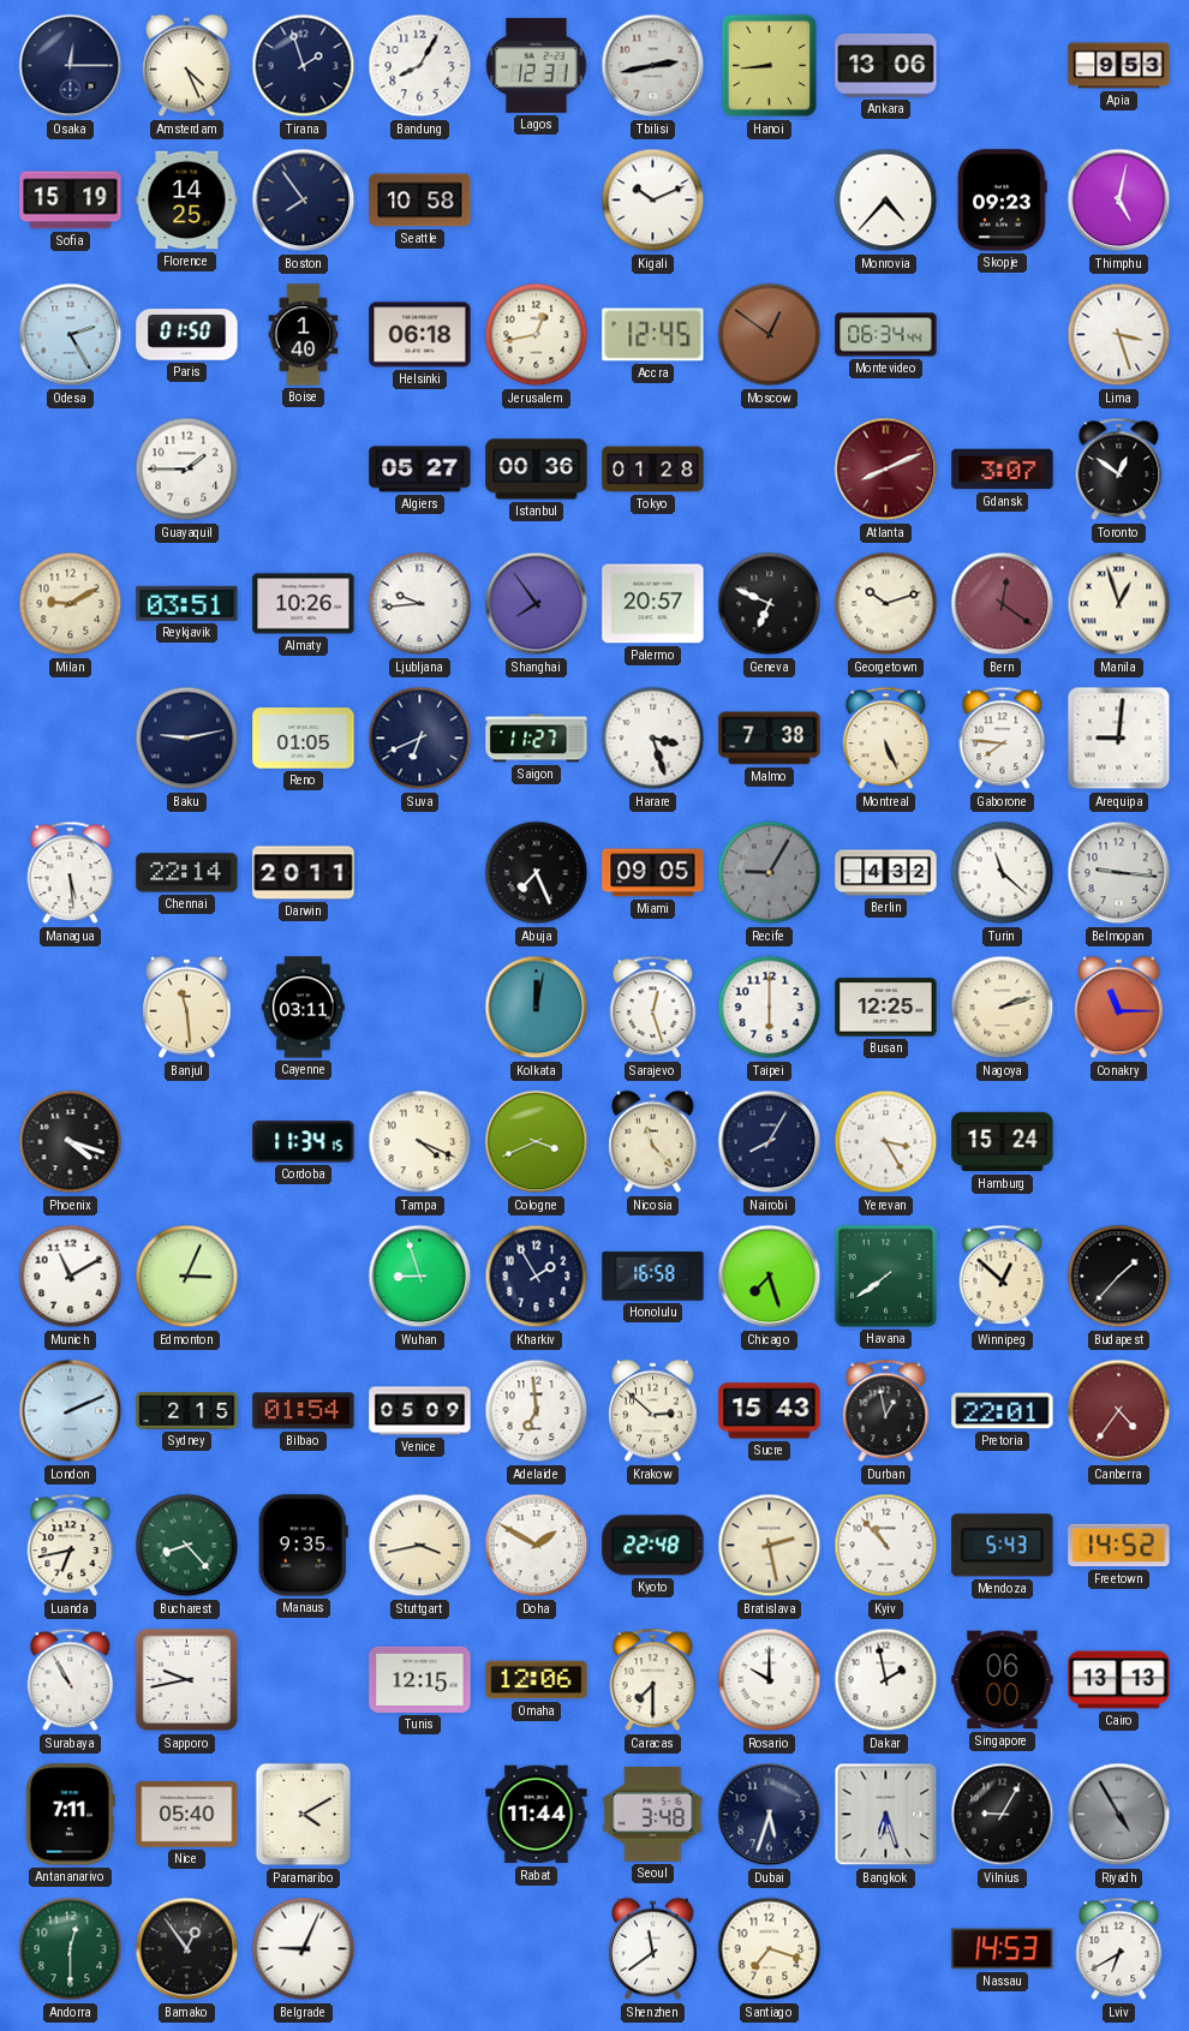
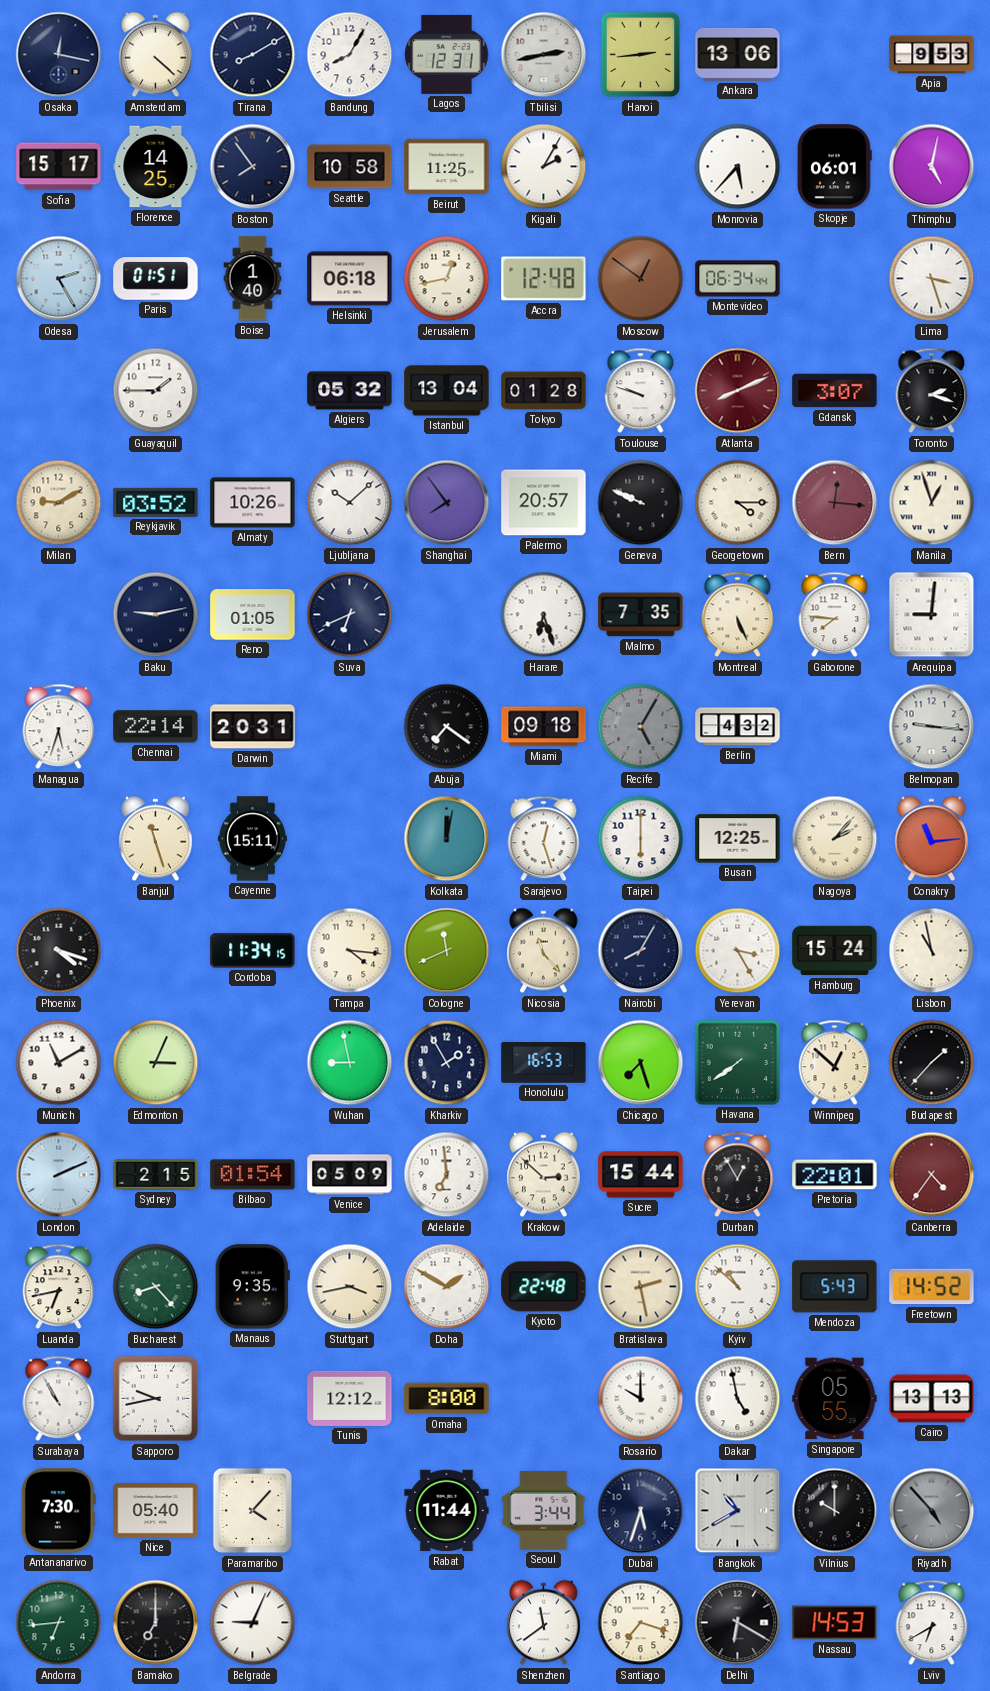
Osaka: 12:15 -> 12:17
Amsterdam: 4:26 -> 4:22
Tirana: 1:57 -> 8:10
Hanoi: 8:44 -> 2:44
Sofia: 15:19 -> 15:17
Beirut: none -> 11:25
Kigali: 10:11 -> 2:05
Monrovia: 4:37 -> 5:37
Skopje: 09:23 -> 06:01
Paris: 01:50 -> 01:51
Accra: 12:45 -> 12:48
Algiers: 05:27 -> 05:32
Istanbul: 00:36 -> 13:04
Toulouse: none -> 9:48
Toronto: 12:51 -> 2:18
Reykjavik: 03:51 -> 03:52
Ljubljana: 9:44 -> 10:08
Geneva: 6:49 -> 9:49
Georgetown: 10:12 -> 4:15
Bern: 12:21 -> 12:16
Saigon: 11:27 -> none
Harare: 3:27 -> 6:27
Malmo: 7:38 -> 7:35
Managua: 5:29 -> 5:33
Darwin: 20:11 -> 20:31
Abuja: 7:26 -> 7:21
Miami: 09:05 -> 09:18
Recife: 9:05 -> 5:05
Turin: 11:22 -> none
Banjul: 11:29 -> 11:27
Cayenne: 03:11 -> 15:11
Nagoya: 2:12 -> 2:07
Conakry: 11:15 -> 11:14
Tampa: 4:19 -> 4:16
Cologne: 3:41 -> 11:41
Lisbon: none -> 10:58
Wuhan: 8:57 -> 8:58
Honolulu: 16:58 -> 16:53
Sucre: 15:43 -> 15:44
Durban: 12:58 -> 12:55
Kyiv: 10:53 -> 10:52
Tunis: 12:15 -> 12:12
Omaha: 12:06 -> 8:00
Caracas: 7:30 -> none
Dakar: 1:58 -> 4:58
Singapore: 06:00 -> 05:55
Antananarivo: 7:11 -> 7:30
Paramaribo: 4:10 -> 4:07
Seoul: 3:48 -> 3:44
Bangkok: 6:27 -> 10:40
Vilnius: 9:05 -> 10:00
Riyadh: 4:55 -> 4:53
Andorra: 12:30 -> 6:44
Bamako: 12:54 -> 7:00
Delhi: none -> 6:20
